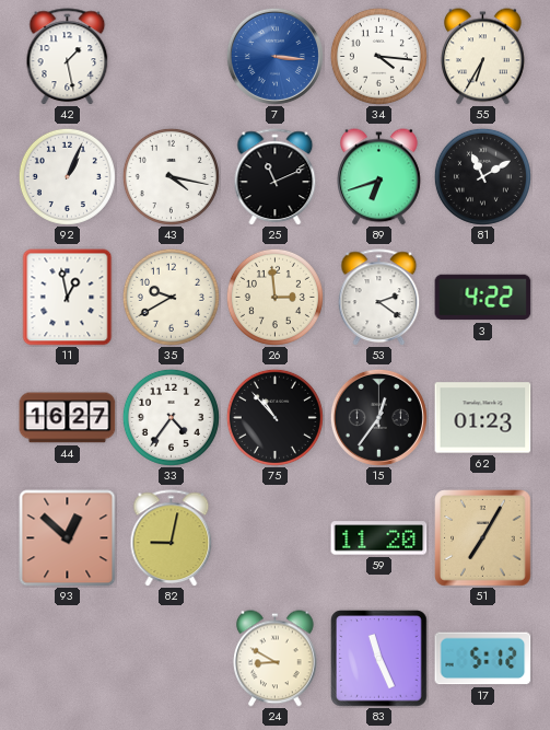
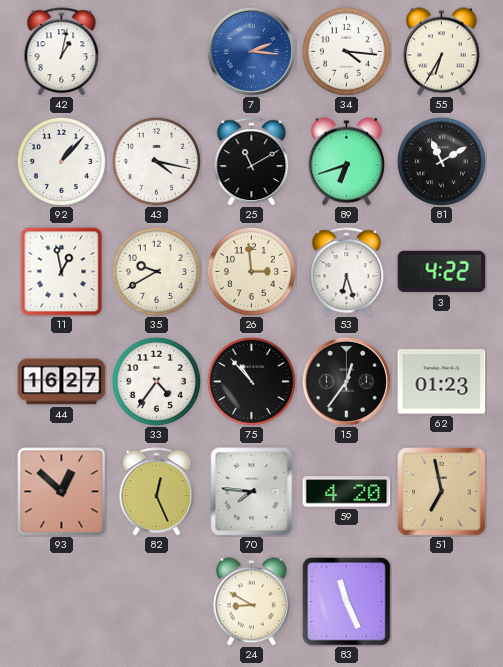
42: 1:28 -> 1:02
7: 3:16 -> 2:16
92: 1:04 -> 1:07
25: 11:11 -> 11:10
53: 2:21 -> 6:27
82: 9:02 -> 12:26
70: none -> 7:46
59: 11:20 -> 4:20
51: 7:05 -> 6:58
17: 5:12 -> none
